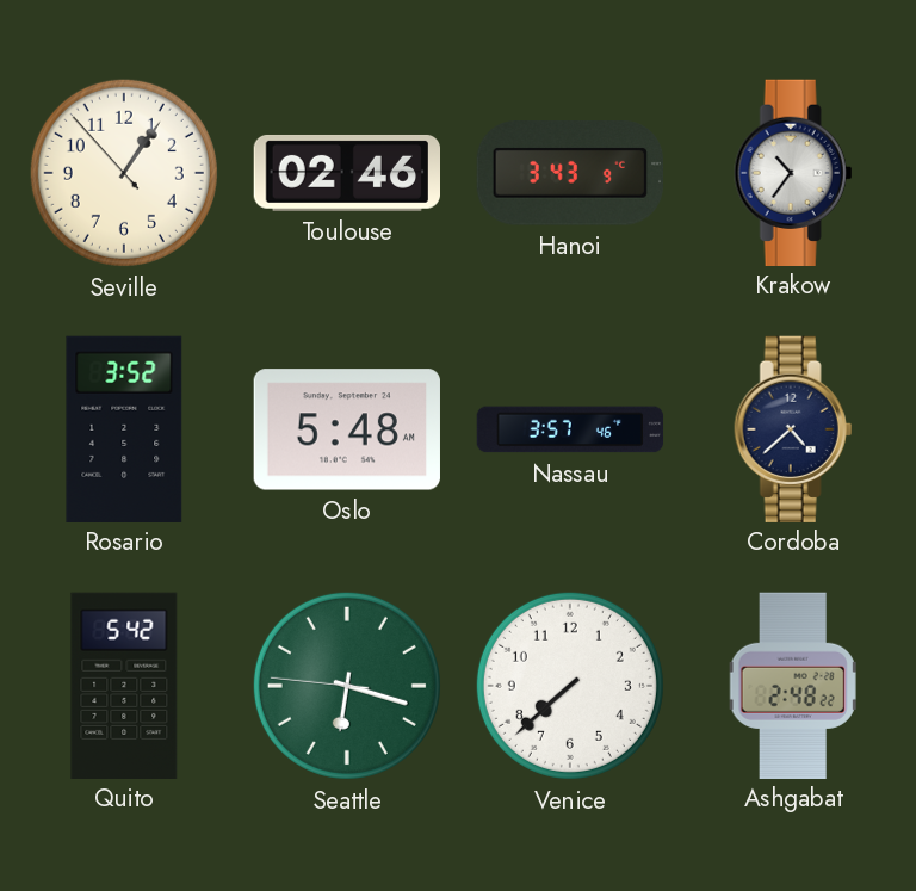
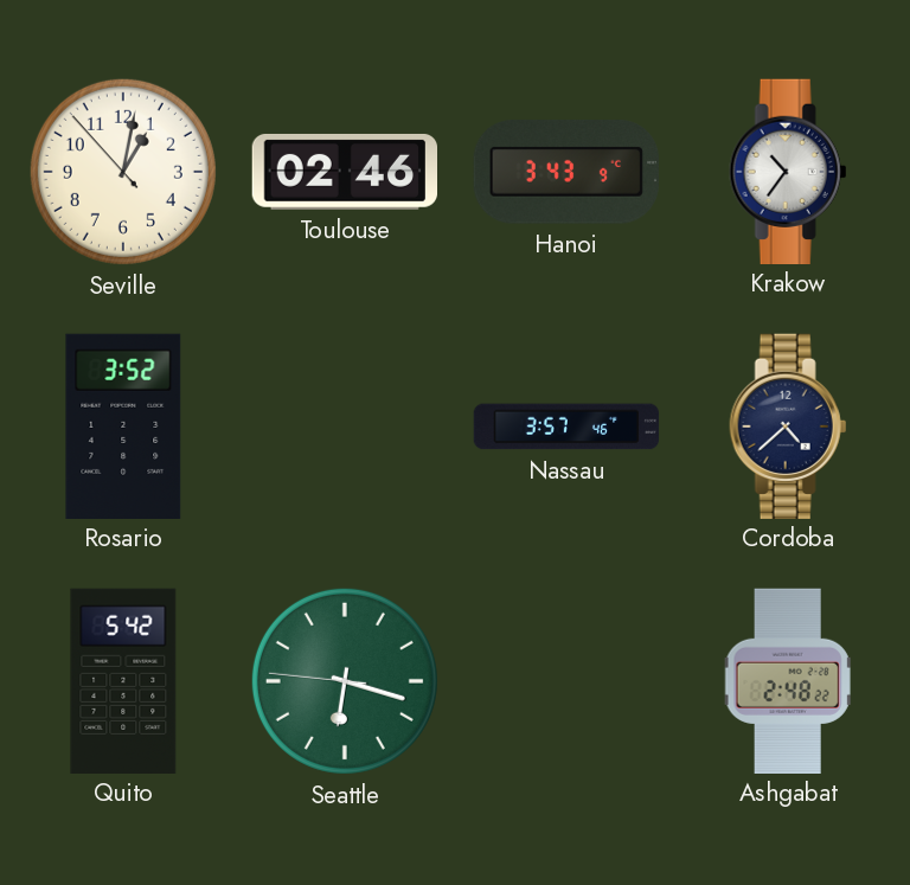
Seville: 1:05 -> 1:01
Oslo: 5:48 -> none
Venice: 7:38 -> none
